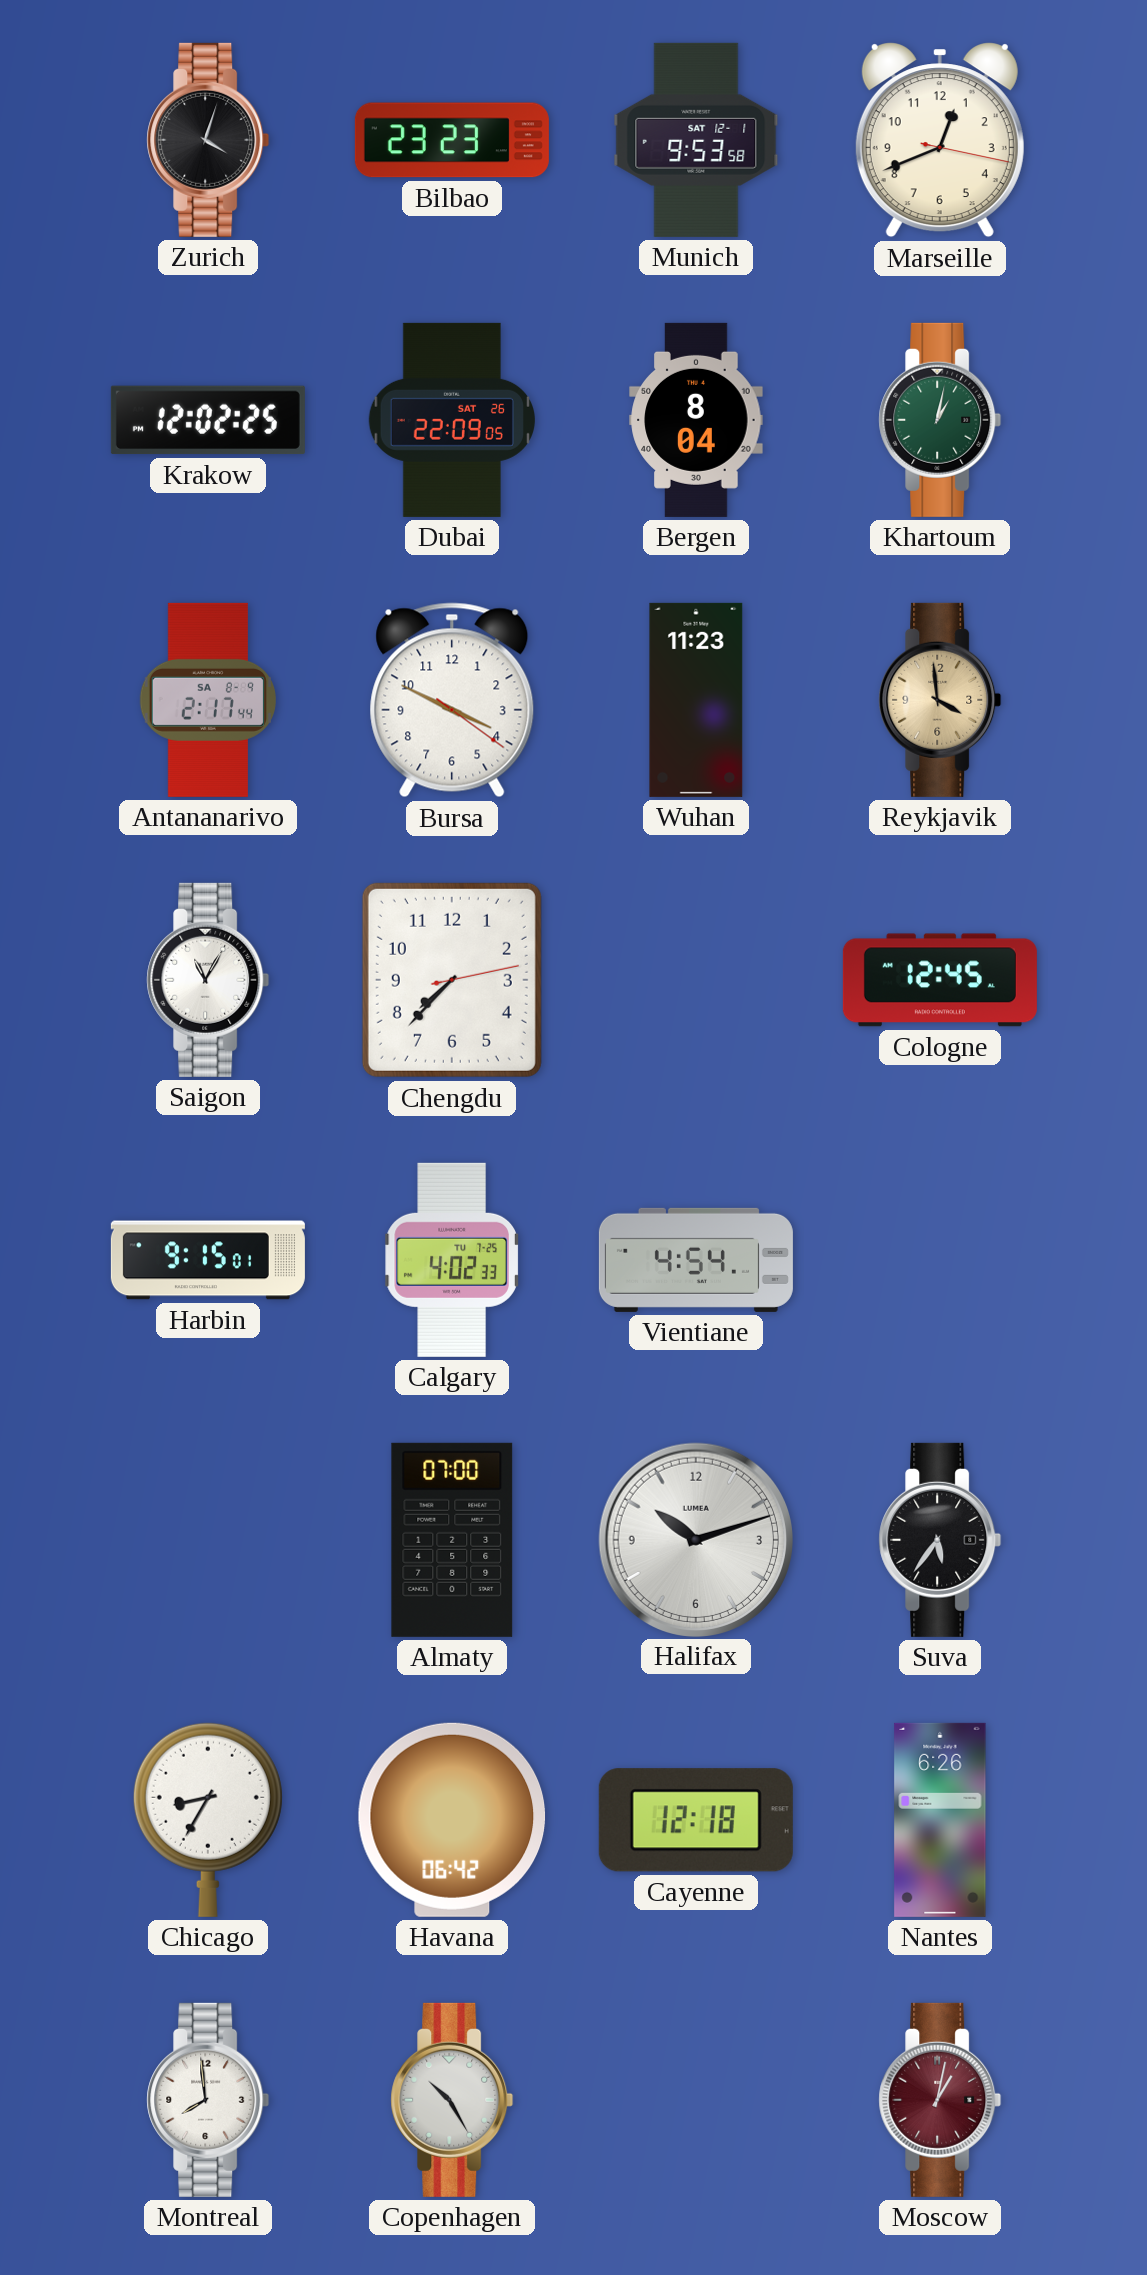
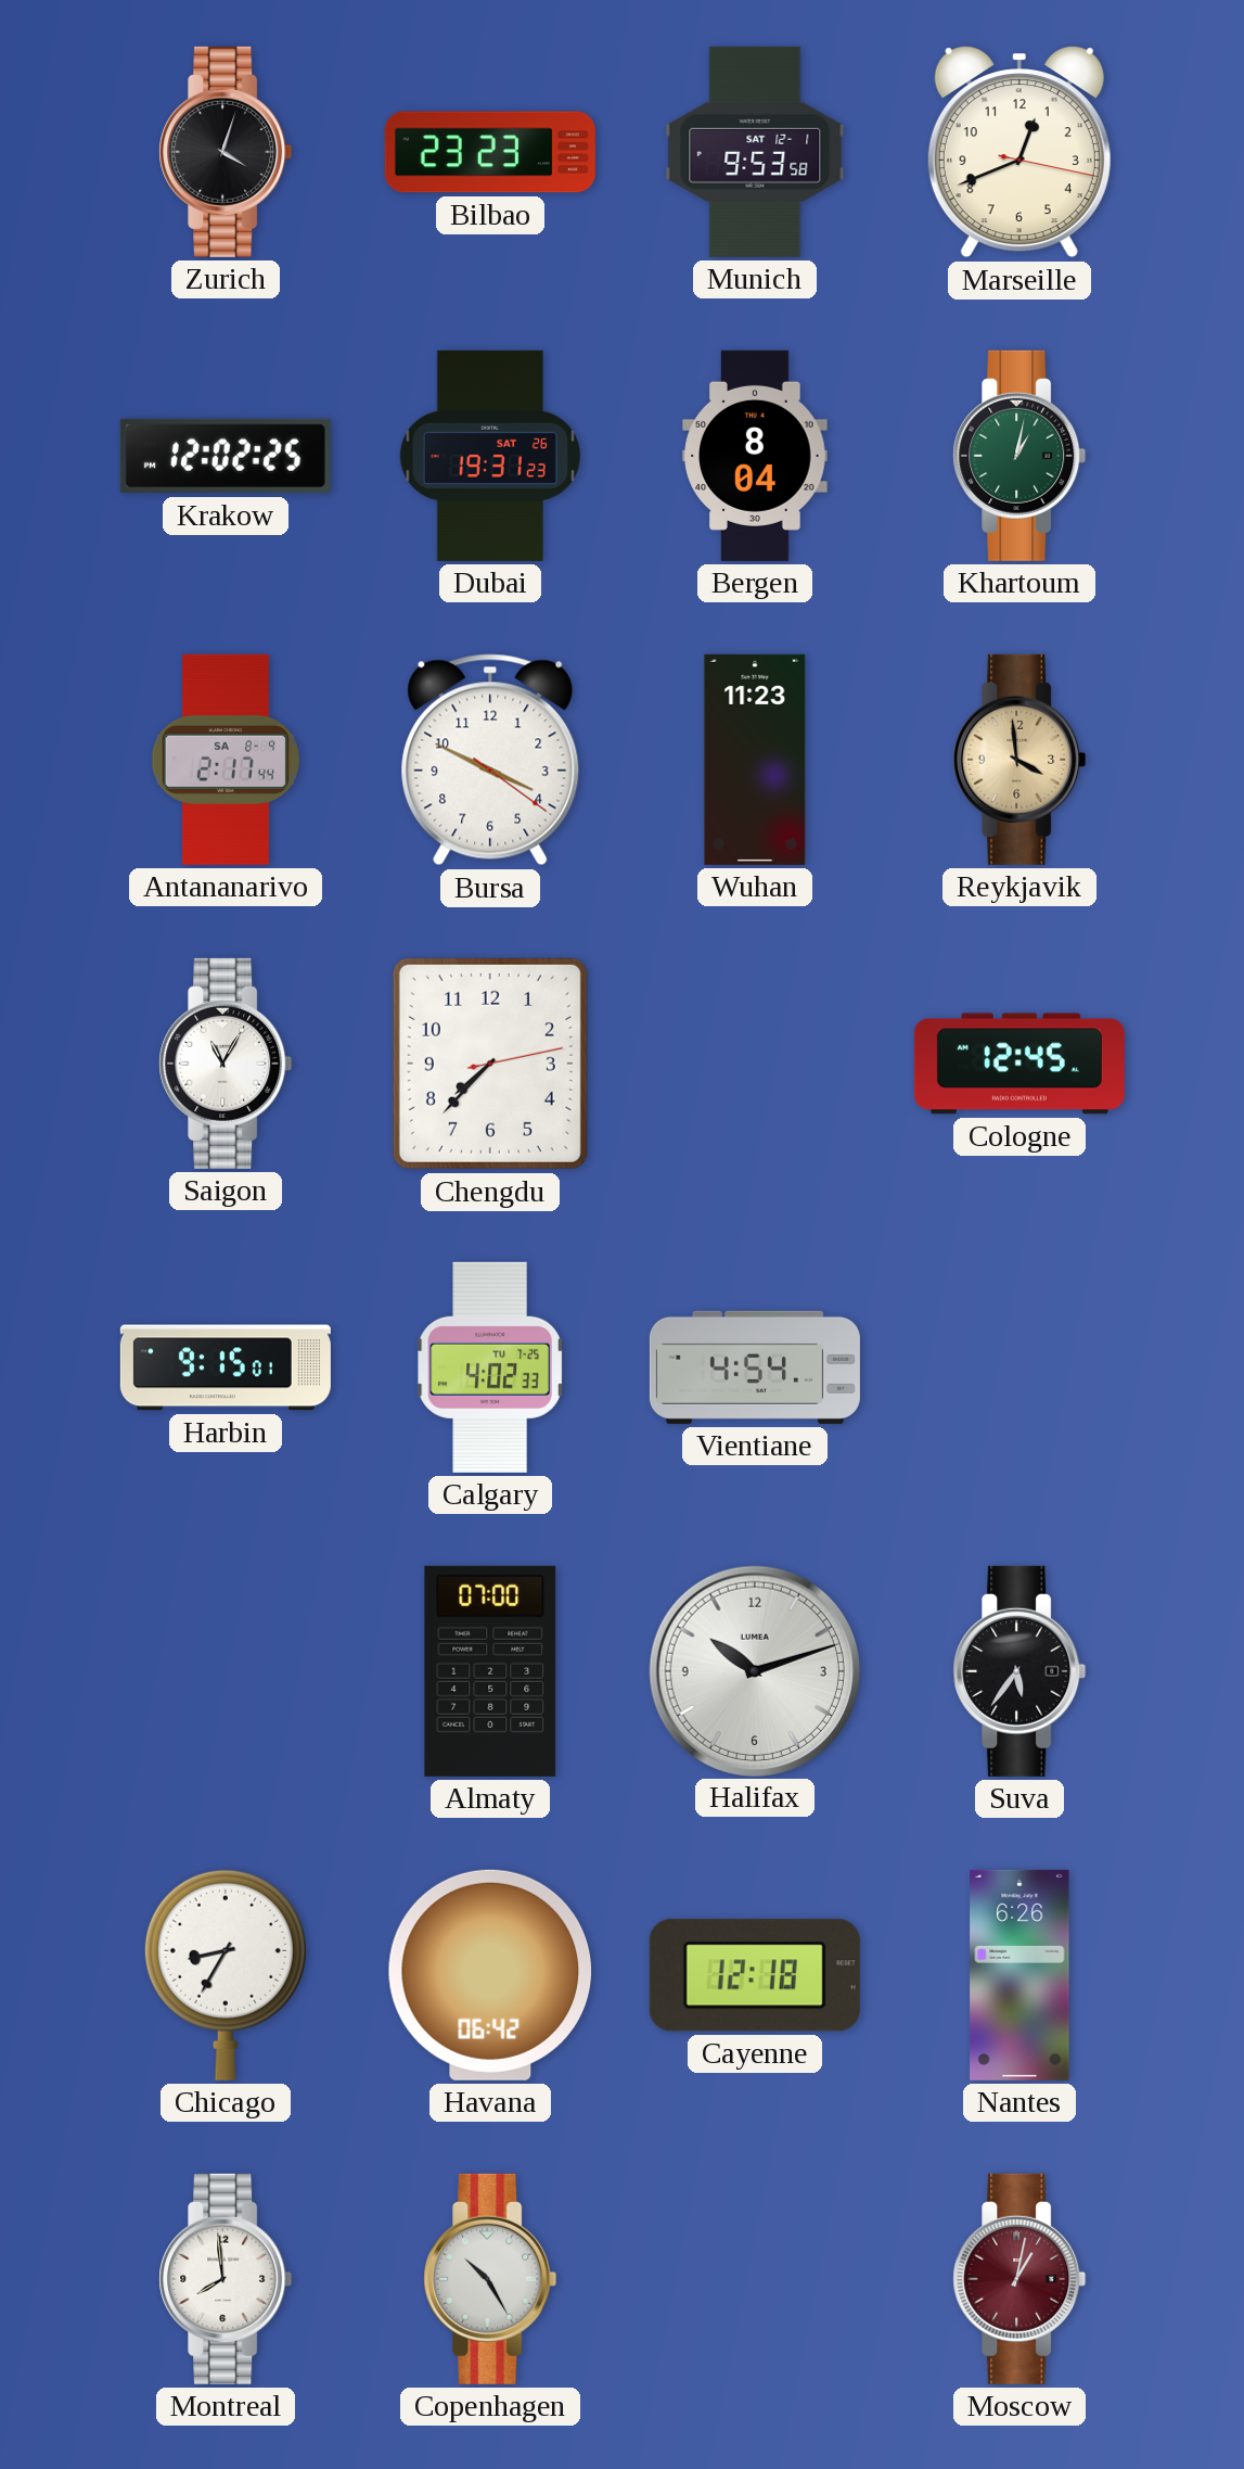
Dubai: 22:09 -> 19:31
